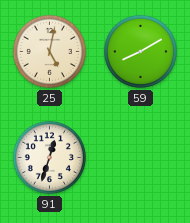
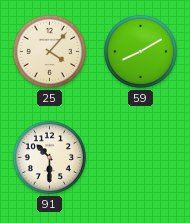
25: 5:02 -> 4:07
91: 12:33 -> 10:30
